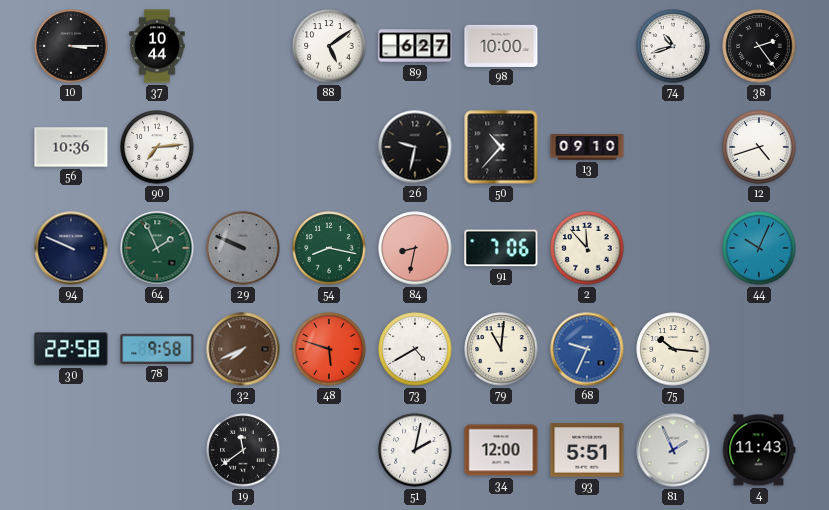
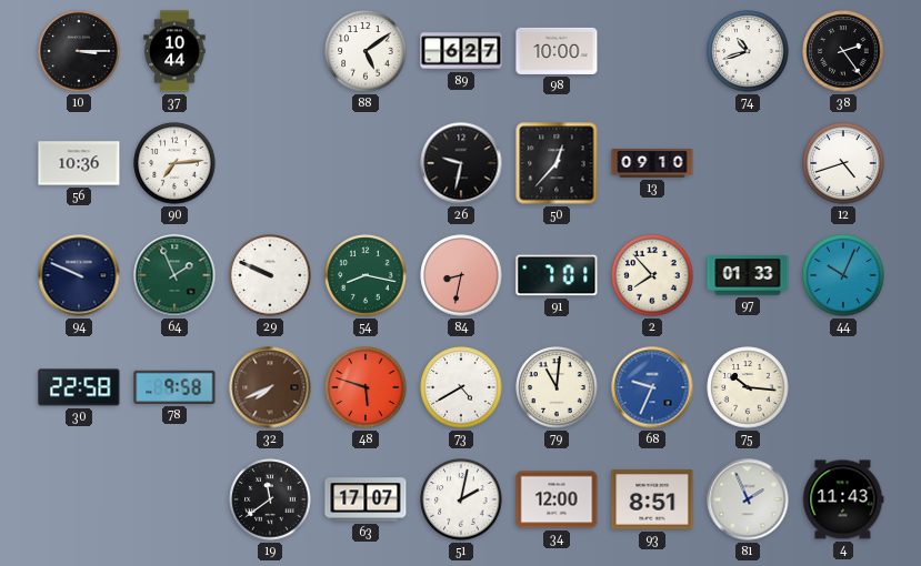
50: 10:37 -> 12:37
29 dial: grey -> white
91: 7:06 -> 7:01
2: 11:53 -> 7:53
97: none -> 01:33
63: none -> 17:07
93: 5:51 -> 8:51
